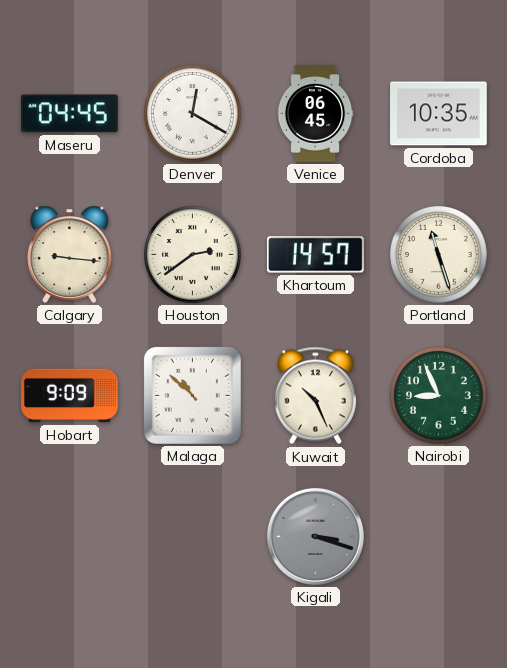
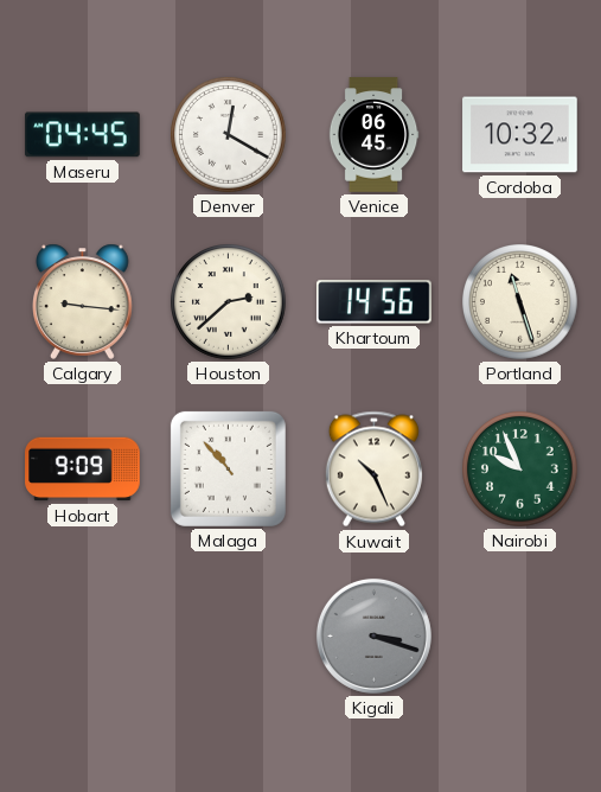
Cordoba: 10:35 -> 10:32
Houston: 2:39 -> 2:38
Khartoum: 14:57 -> 14:56
Malaga: 10:52 -> 10:53
Nairobi: 8:56 -> 9:56
